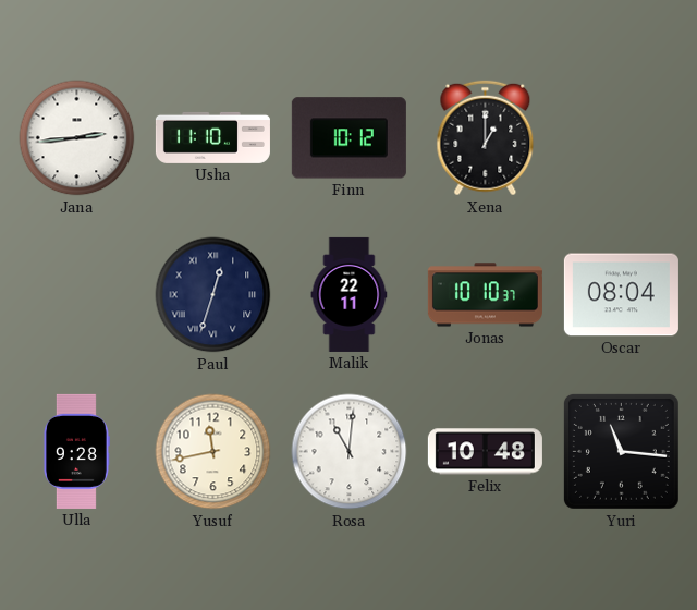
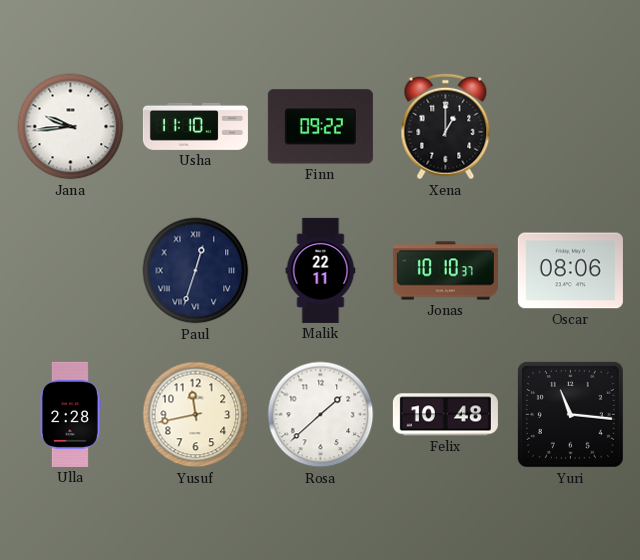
Jana: 2:44 -> 9:44
Finn: 10:12 -> 09:22
Oscar: 08:04 -> 08:06
Ulla: 9:28 -> 2:28
Rosa: 11:01 -> 1:38
